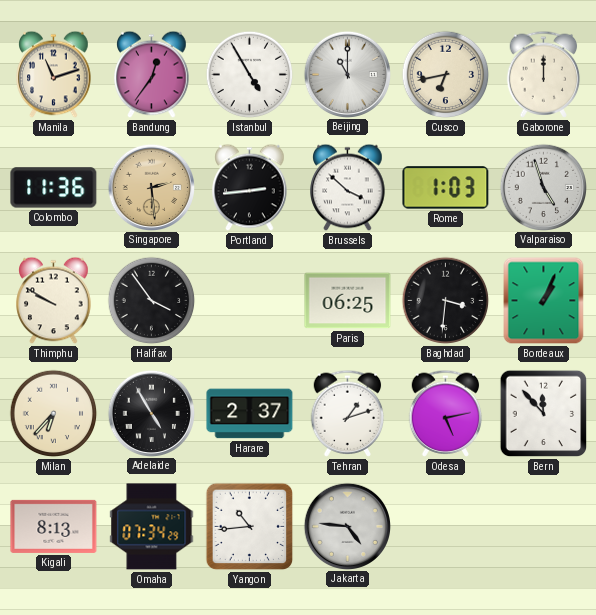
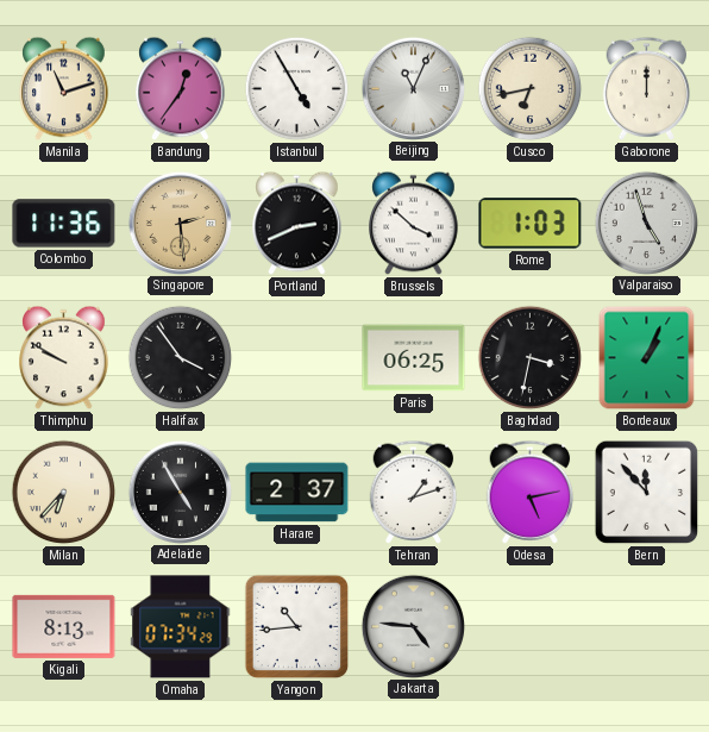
Beijing: 11:00 -> 11:04
Portland: 2:44 -> 2:41
Baghdad: 3:31 -> 3:32
